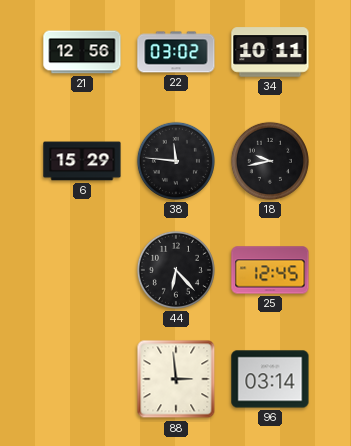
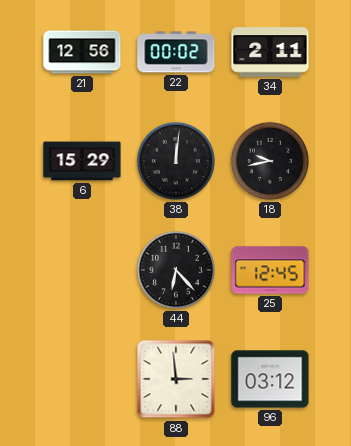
22: 03:02 -> 00:02
34: 10:11 -> 2:11
38: 11:46 -> 12:01
96: 03:14 -> 03:12
